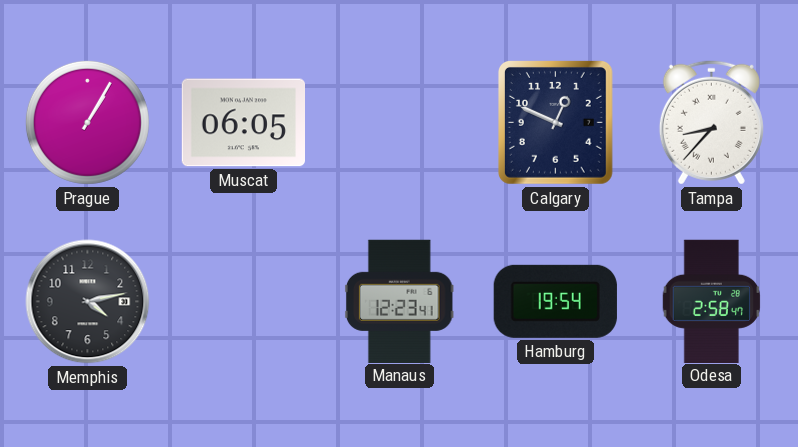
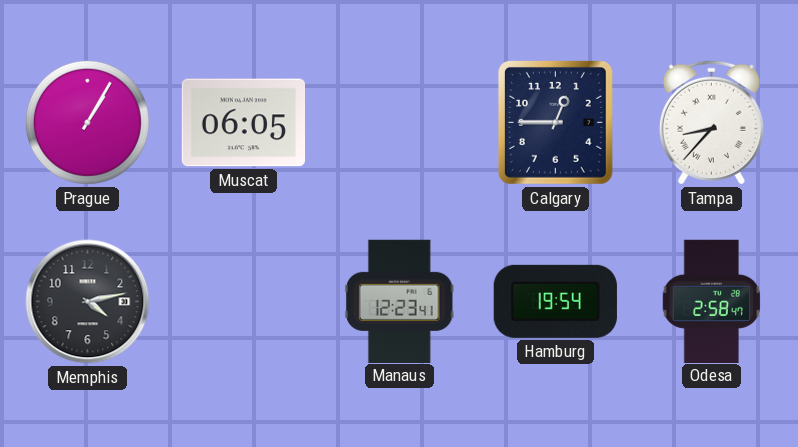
Calgary: 12:49 -> 12:45
